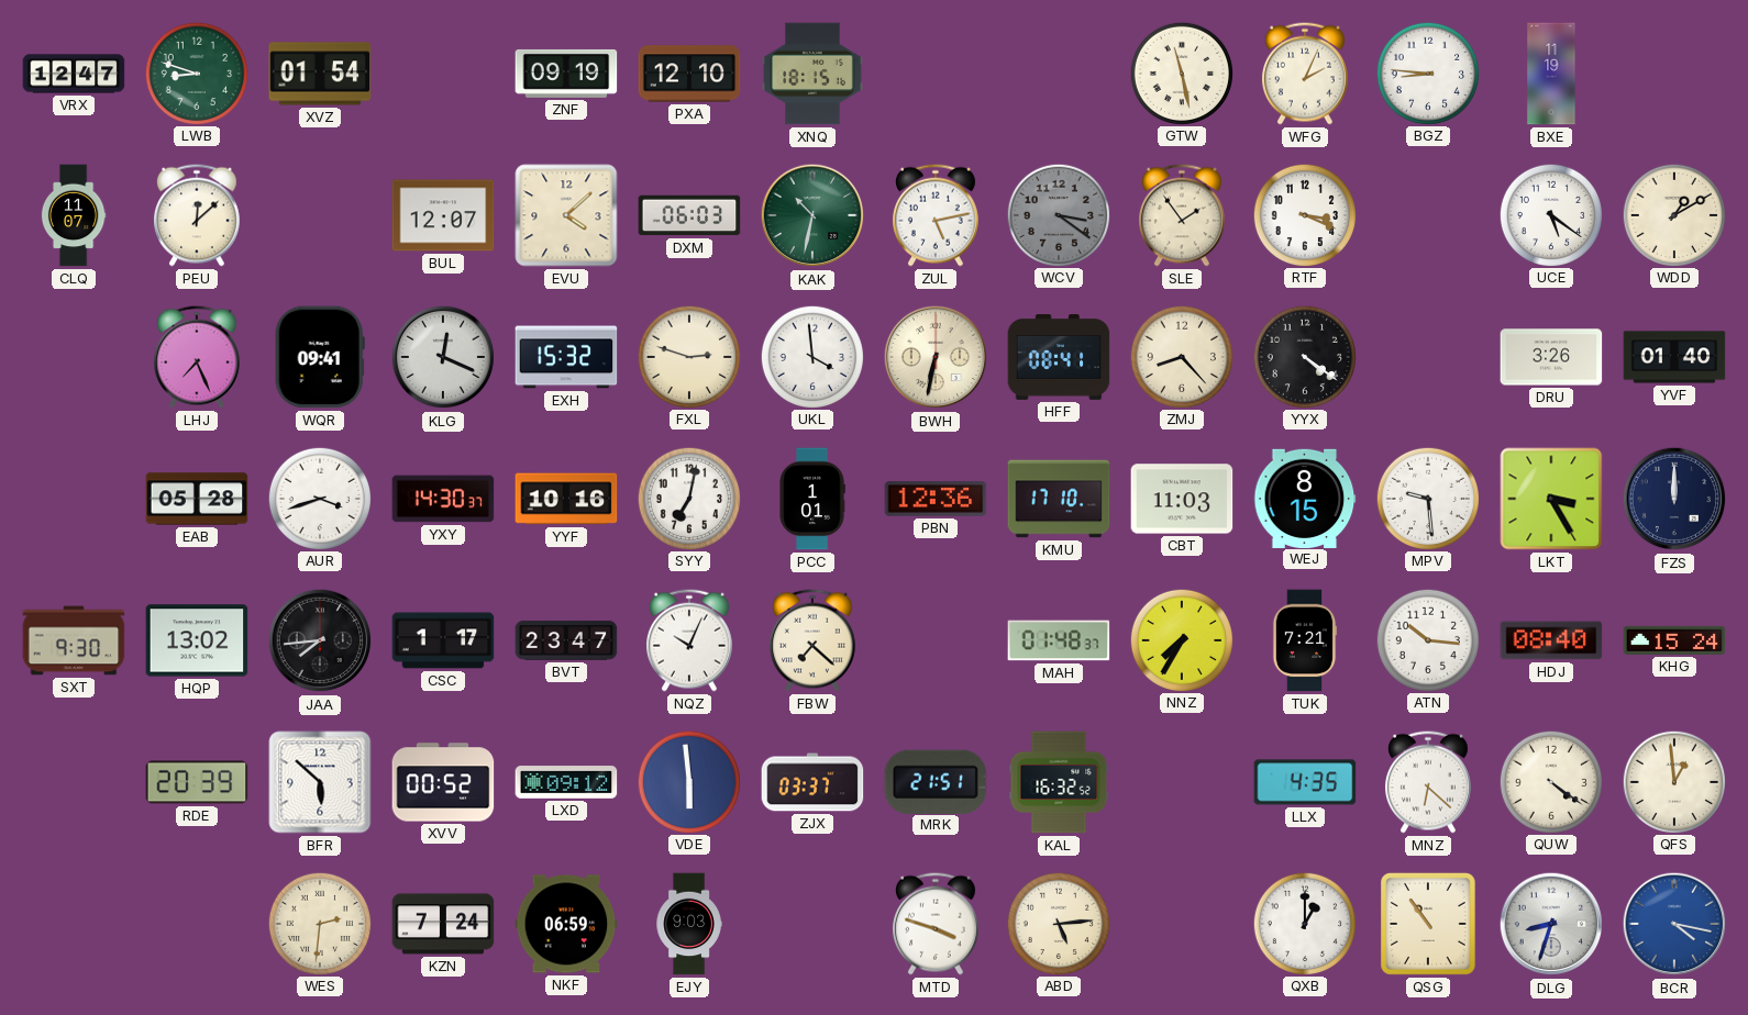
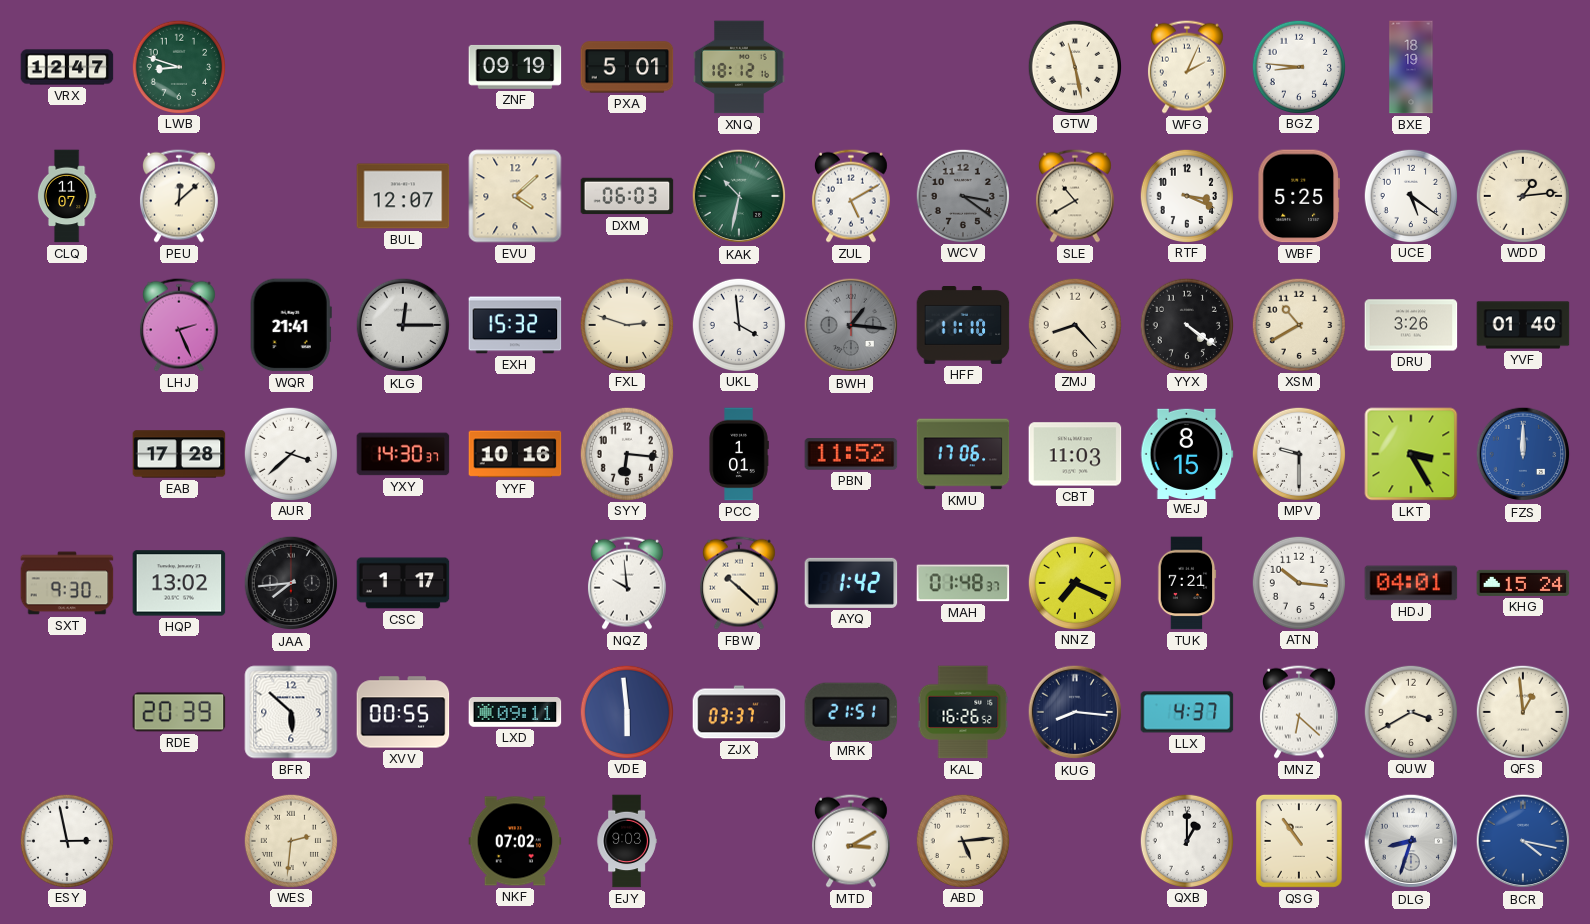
XVZ: 01:54 -> none
PXA: 12:10 -> 5:01
XNQ: 18:15 -> 18:12
BXE: 11:19 -> 18:19
ZUL: 5:13 -> 5:10
SLE: 1:54 -> 10:40
WBF: none -> 5:25
WDD: 1:10 -> 1:14
LHJ: 7:26 -> 2:26
WQR: 09:41 -> 21:41
KLG: 12:19 -> 12:15
BWH: 6:32 -> 1:16
BWH dial: cream -> grey
HFF: 08:41 -> 11:10
XSM: none -> 10:40
EAB: 05:28 -> 17:28
AUR: 3:42 -> 3:38
SYY: 7:02 -> 6:16
PBN: 12:36 -> 11:52
KMU: 17:10 -> 17:06
MPV: 9:29 -> 9:30
FZS dial: navy -> blue
BVT: 23:47 -> none
NQZ: 10:04 -> 9:59
FBW: 7:22 -> 10:22
AYQ: none -> 1:42
NNZ: 7:35 -> 7:19
HDJ: 08:40 -> 04:01
XVV: 00:52 -> 00:55
LXD: 09:12 -> 09:11
KAL: 16:32 -> 16:26
KUG: none -> 8:16
LLX: 4:35 -> 4:37
QUW: 4:21 -> 3:40
ESY: none -> 2:58
KZN: 7:24 -> none
NKF: 06:59 -> 07:02
MTD: 3:48 -> 3:10
